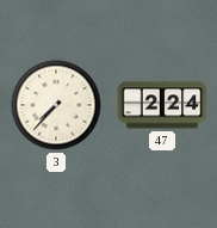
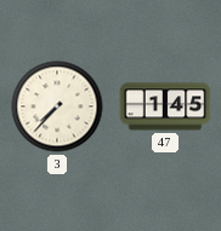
47: 2:24 -> 1:45
